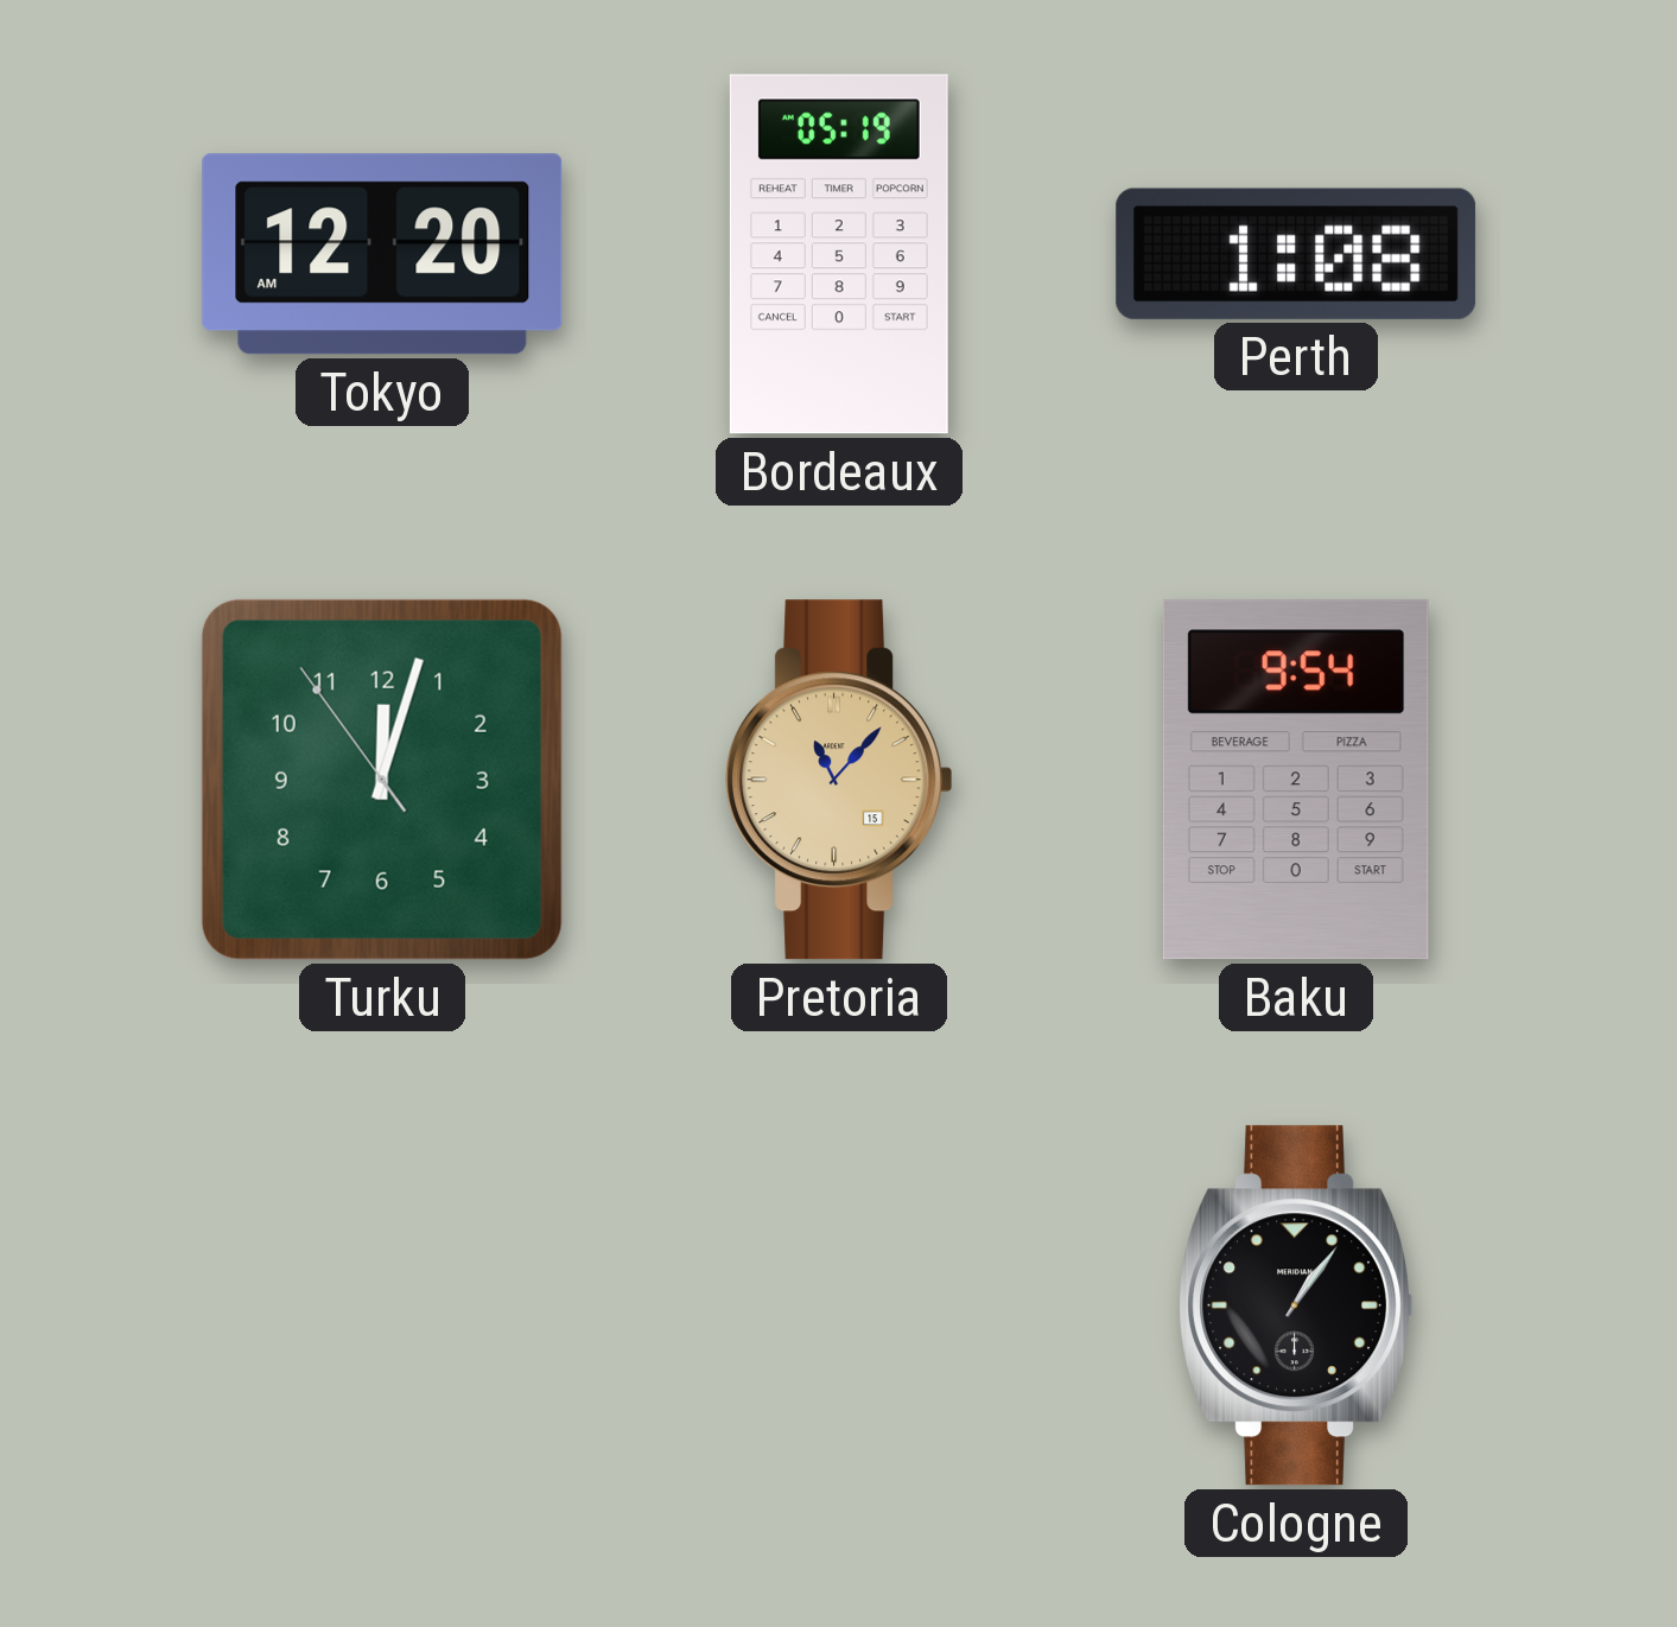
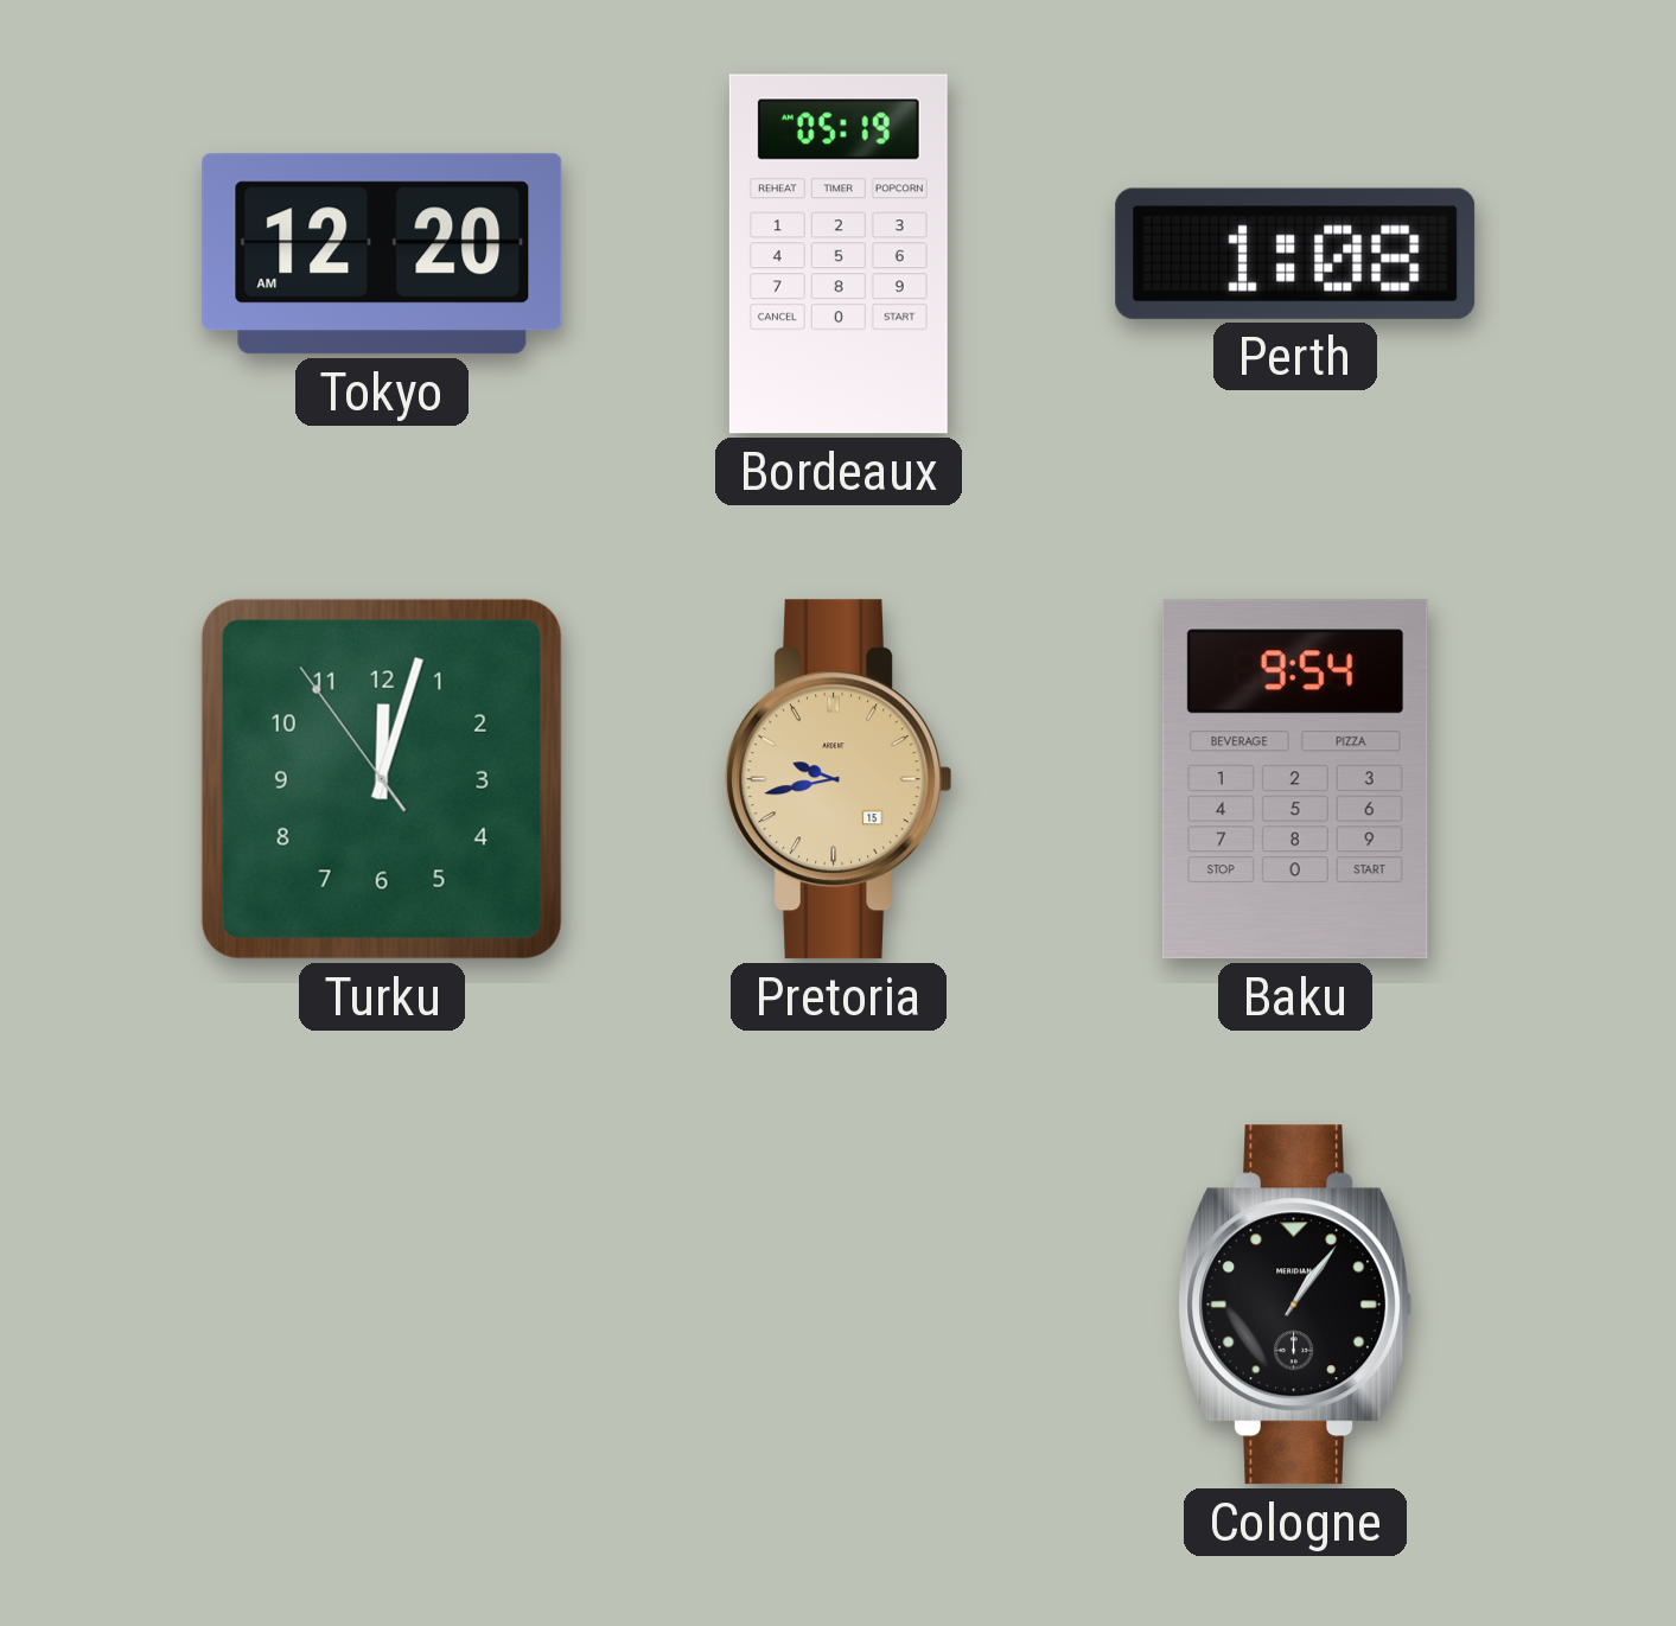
Pretoria: 11:07 -> 9:43
